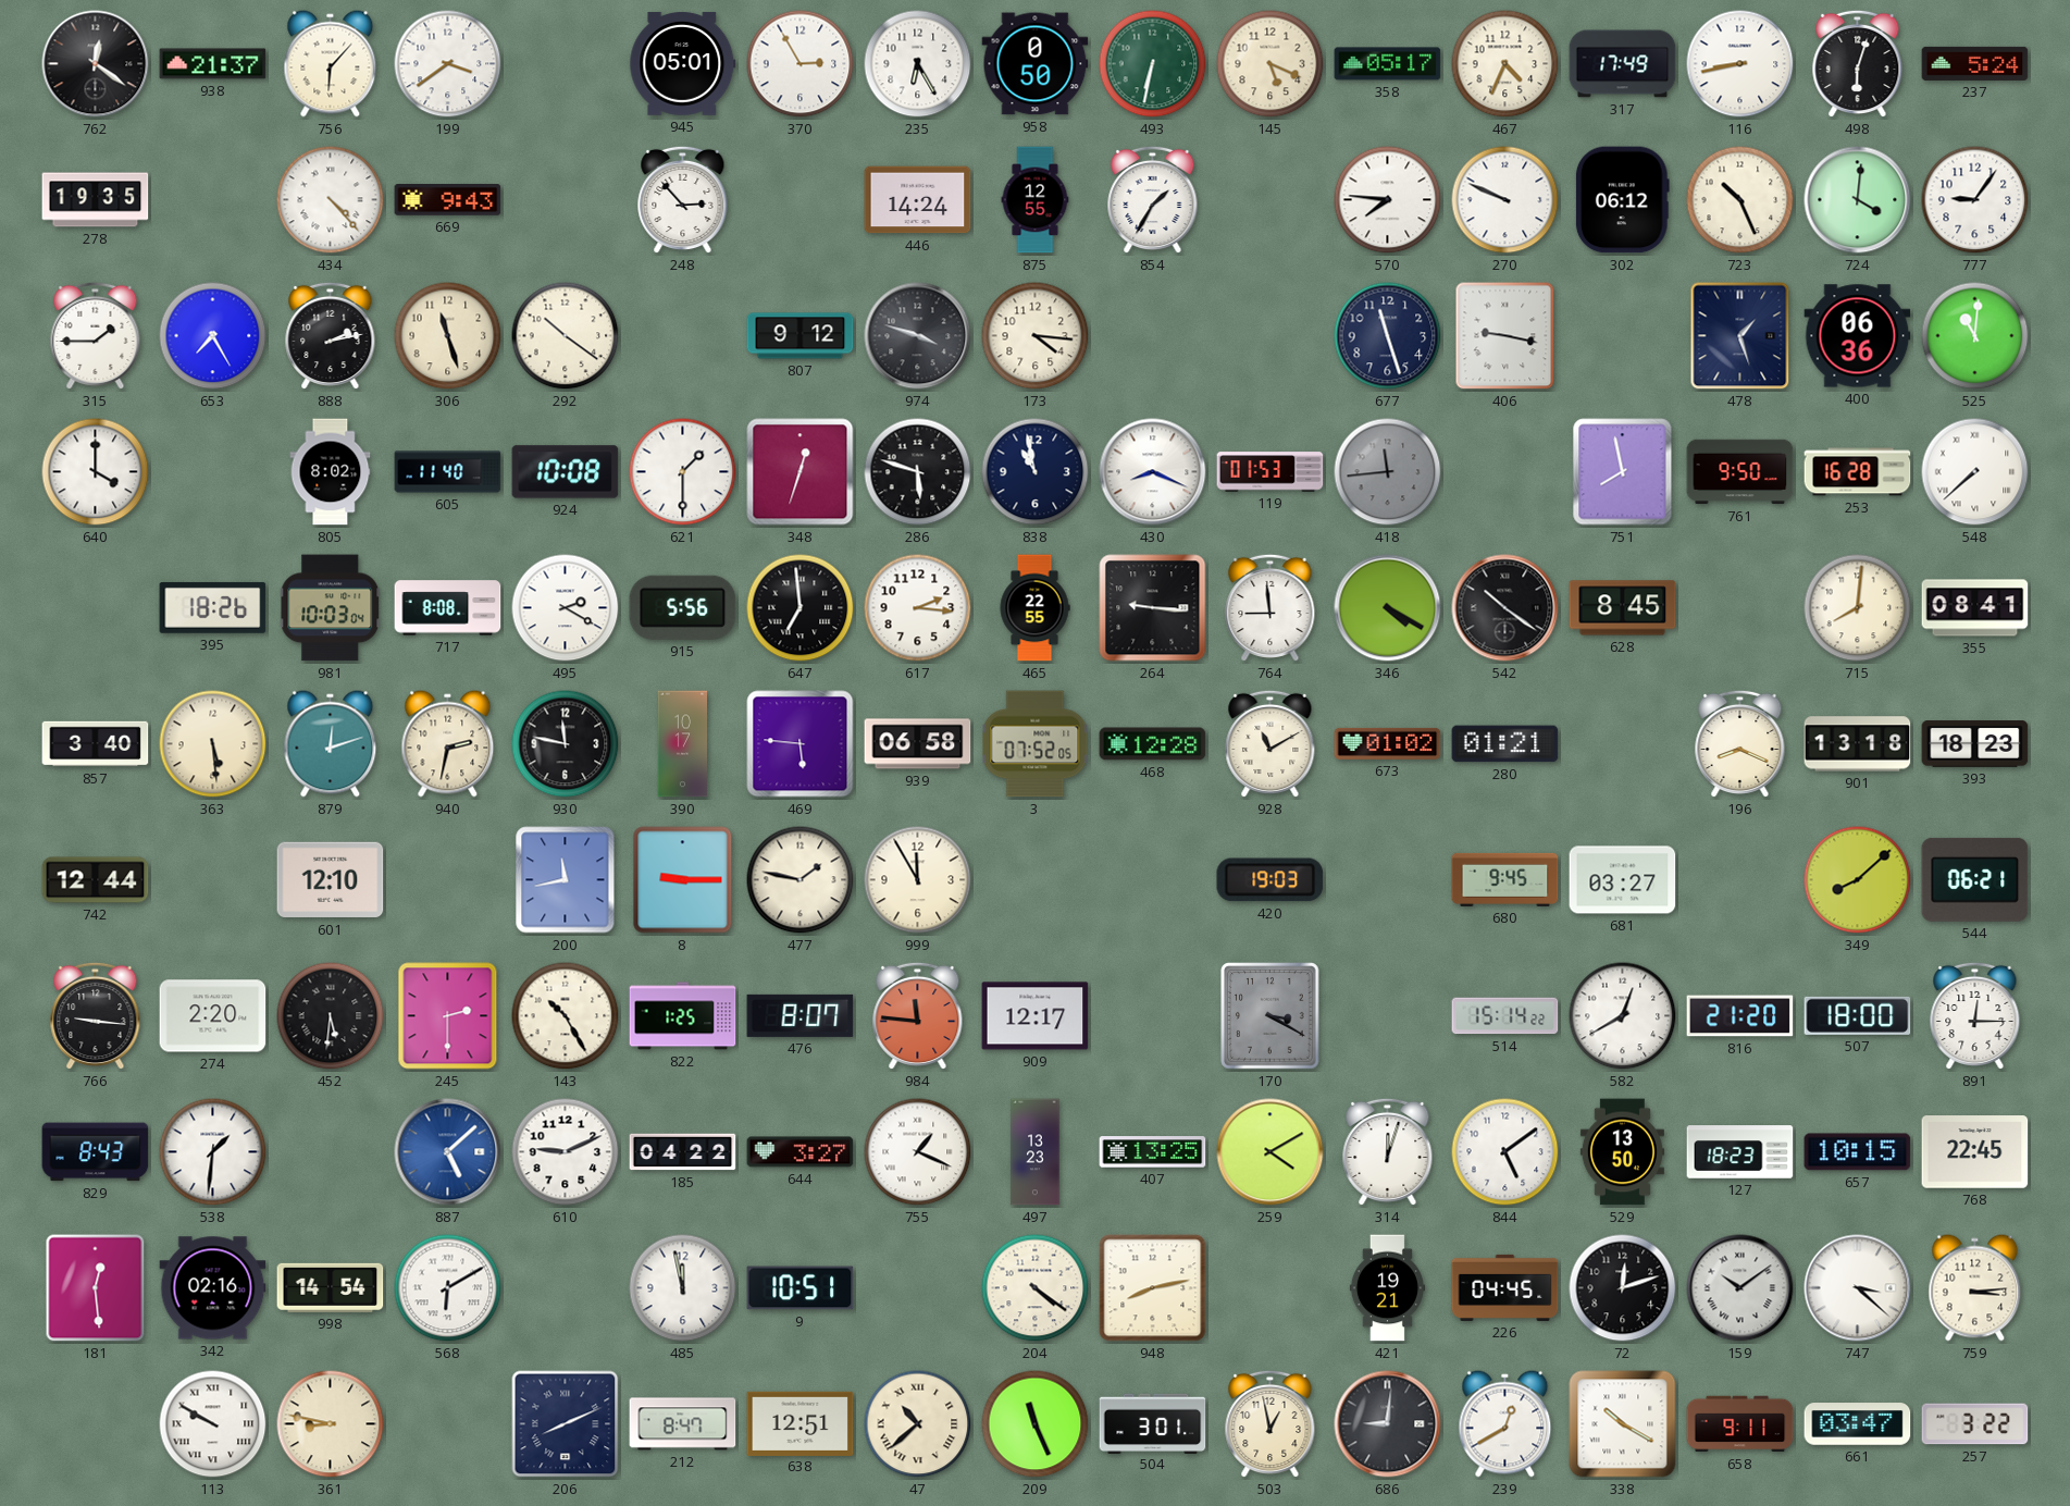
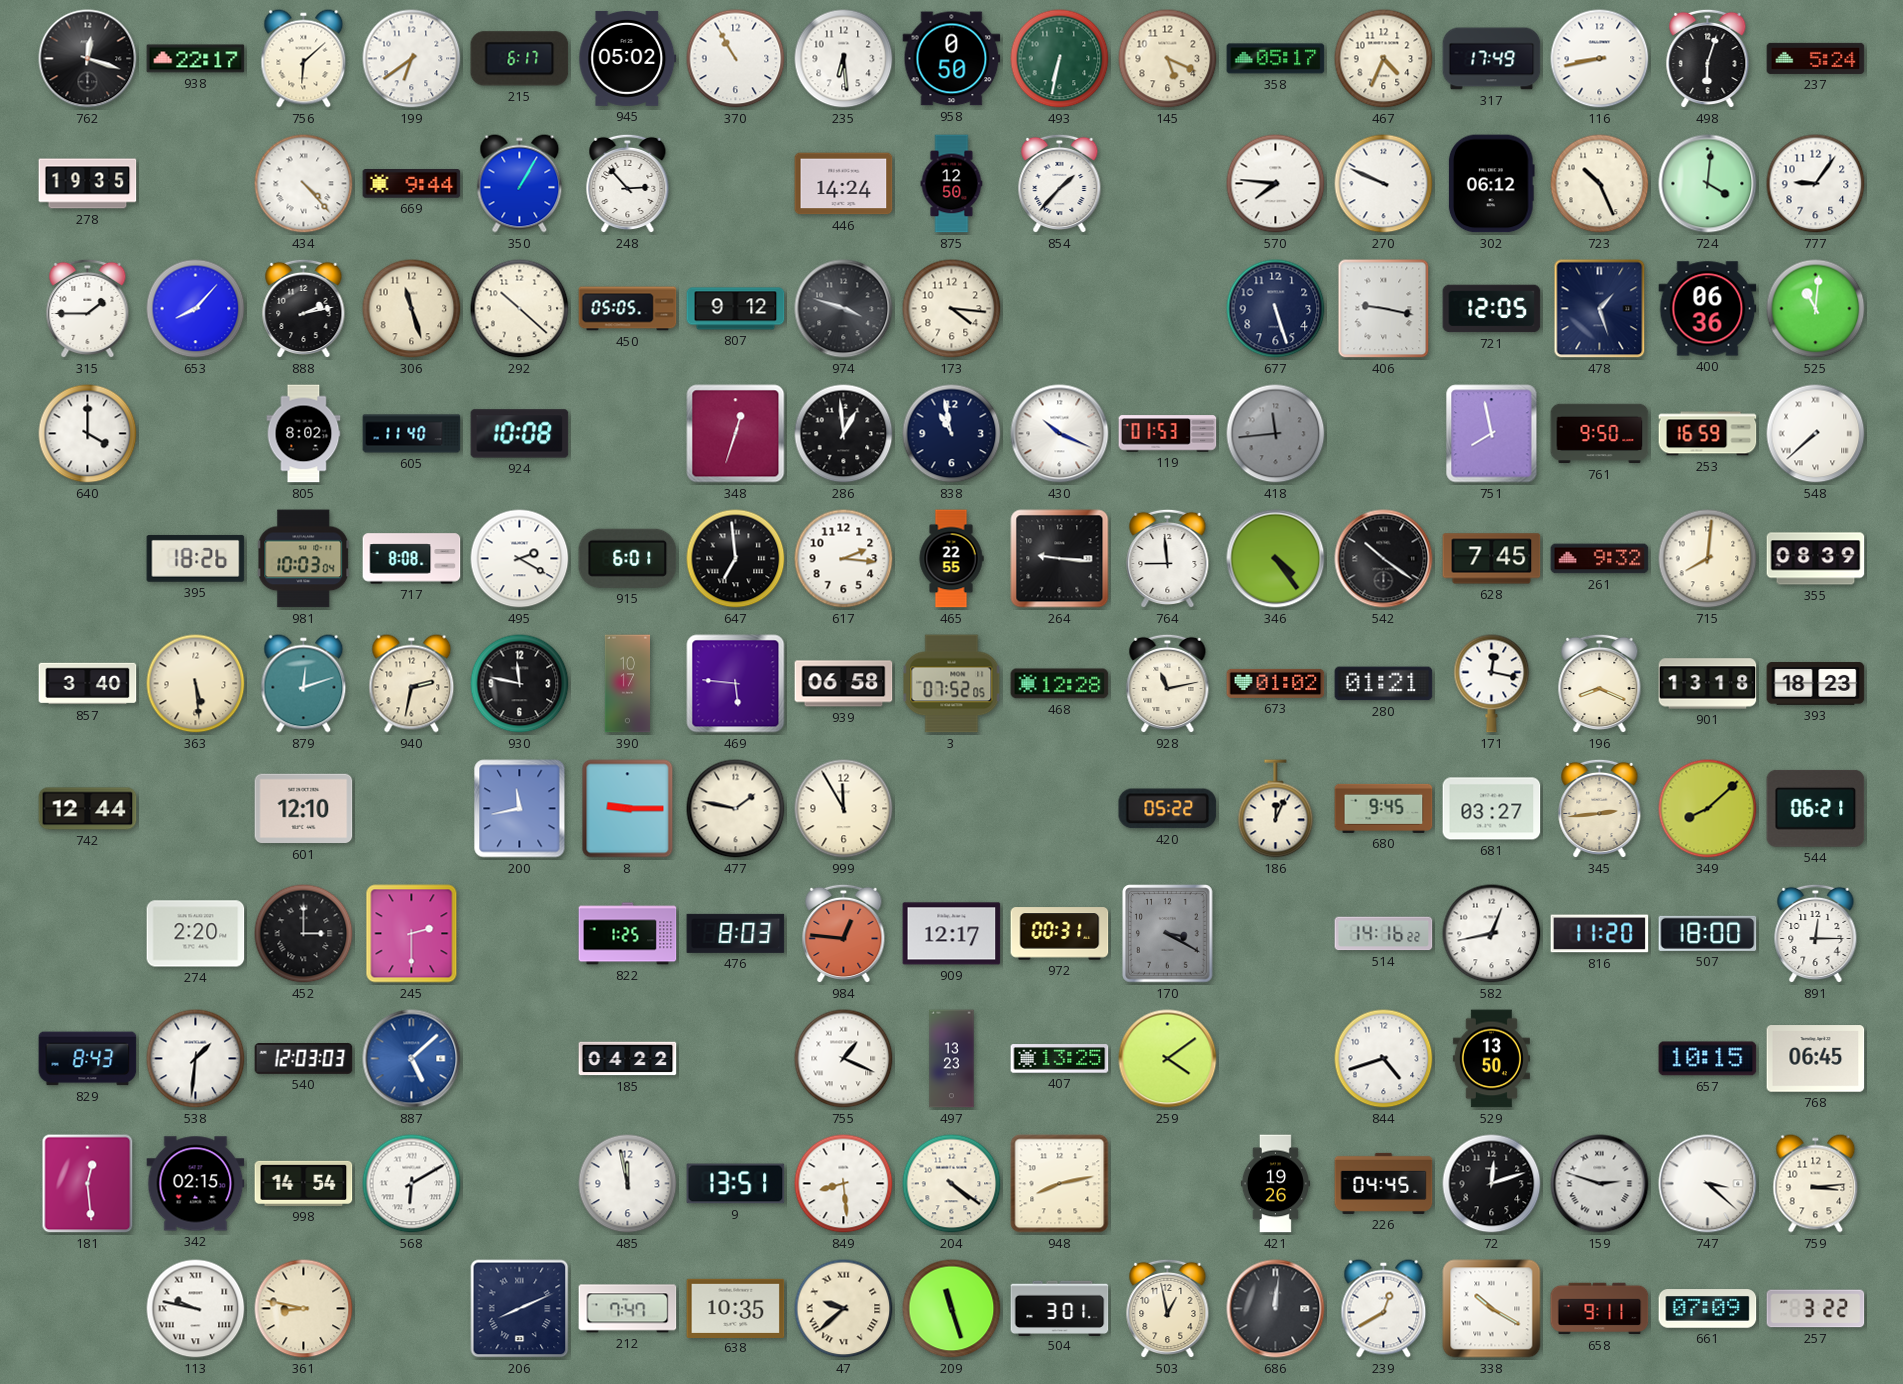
762: 12:21 -> 12:18
938: 21:37 -> 22:17
756: 6:07 -> 6:08
199: 3:39 -> 6:39
215: none -> 6:17
945: 05:01 -> 05:02
370: 2:55 -> 10:55
235: 6:25 -> 6:29
669: 9:43 -> 9:44
350: none -> 1:05
875: 12:55 -> 12:50
854: 1:35 -> 1:37
653: 7:25 -> 8:07
292: 10:21 -> 10:22
450: none -> 05:05
677: 11:27 -> 5:27
721: none -> 12:05
621: 1:30 -> none
286: 5:48 -> 12:59
430: 8:19 -> 10:19
253: 16:28 -> 16:59
915: 5:56 -> 6:01
346: 4:20 -> 4:24
628: 8:45 -> 7:45
261: none -> 9:32
355: 08:41 -> 08:39
928: 11:10 -> 11:13
171: none -> 12:17
420: 19:03 -> 05:22
186: none -> 12:04
345: none -> 2:44
766: 9:16 -> none
452: 5:31 -> 3:00
143: 10:25 -> none
476: 8:07 -> 8:03
984: 11:46 -> 12:46
972: none -> 00:31
514: 15:14 -> 14:16
582: 12:40 -> 12:43
816: 21:20 -> 11:20
540: none -> 12:03
610: 9:11 -> none
644: 3:27 -> none
259: 4:10 -> 4:09
314: 12:03 -> none
844: 5:09 -> 4:42
127: 18:23 -> none
768: 22:45 -> 06:45
342: 02:16 -> 02:15
9: 10:51 -> 13:51
849: none -> 8:29
421: 19:21 -> 19:26
159: 10:09 -> 2:48
113: 9:50 -> 9:47
212: 8:47 -> 7:47
638: 12:51 -> 10:35
47: 10:38 -> 9:38
209: 11:26 -> 11:27
686: 9:01 -> 12:01
661: 03:47 -> 07:09
